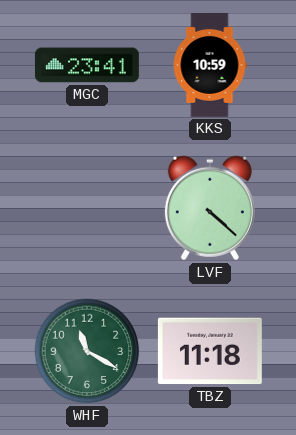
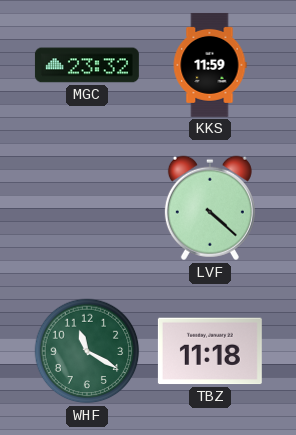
MGC: 23:41 -> 23:32
KKS: 10:59 -> 11:59
